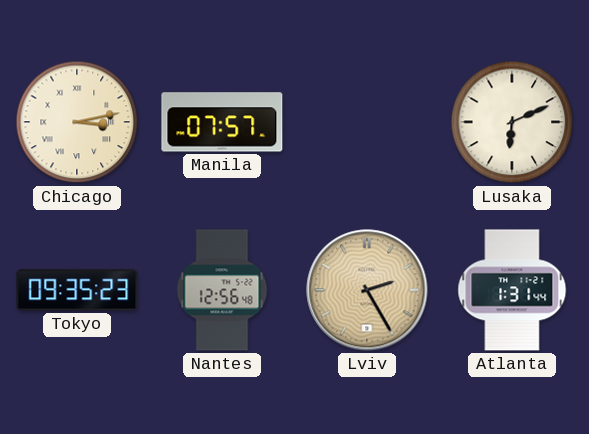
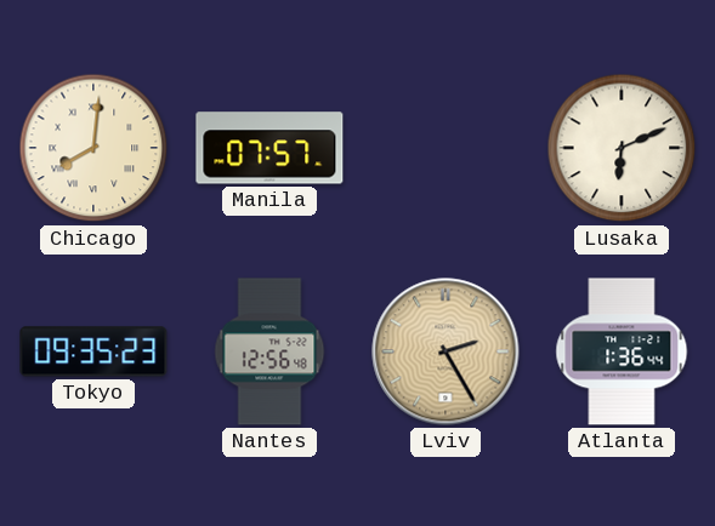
Chicago: 3:13 -> 8:01
Atlanta: 1:31 -> 1:36
